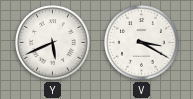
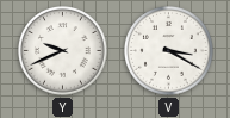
Y: 5:41 -> 9:41
